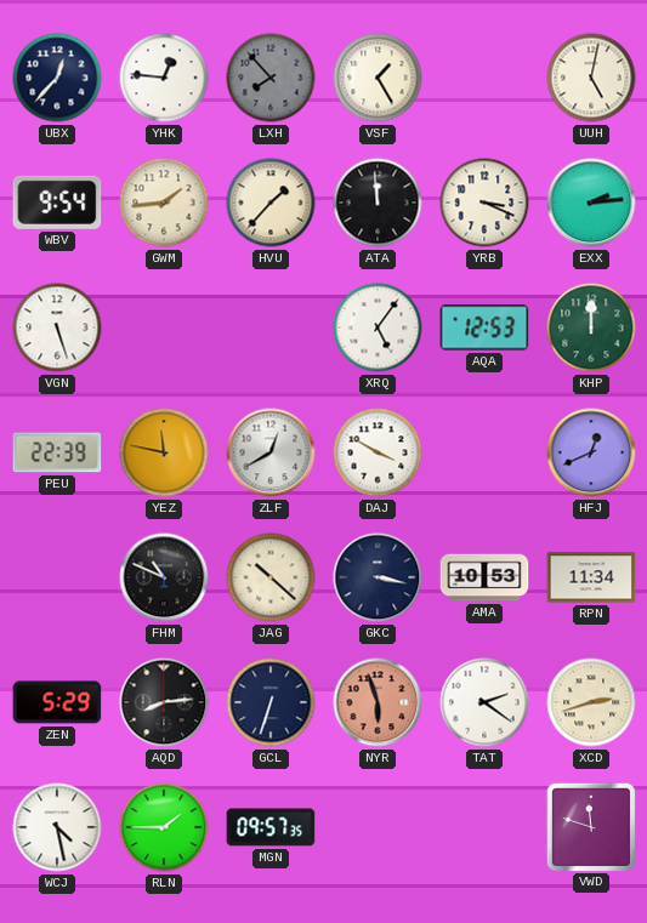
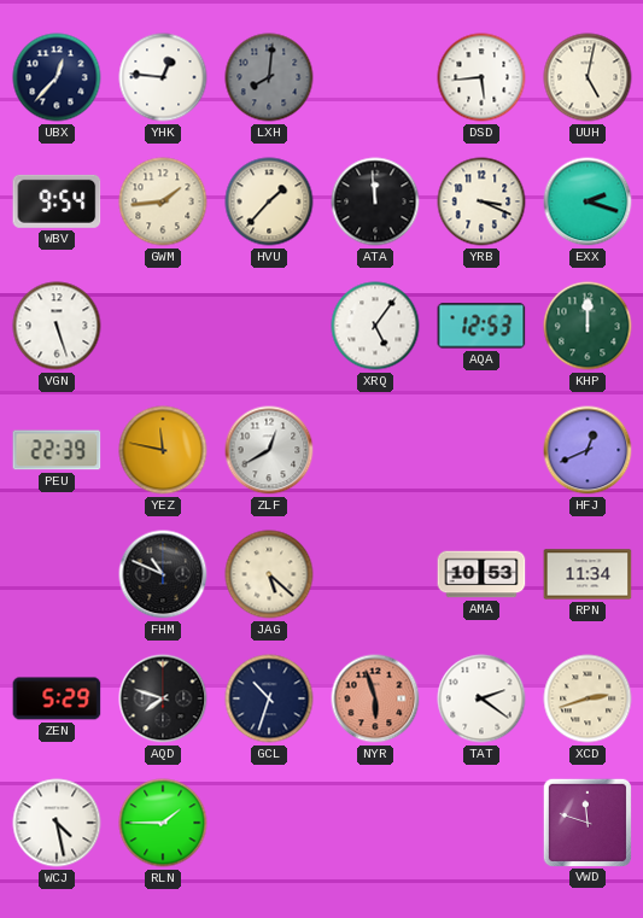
LXH: 7:53 -> 8:01
VSF: 1:25 -> none
DSD: none -> 5:44
EXX: 2:14 -> 2:18
DAJ: 3:50 -> none
JAG: 10:22 -> 5:22
GKC: 3:17 -> none
AQD: 8:14 -> 7:48
GCL: 6:33 -> 10:33
MGN: 09:57 -> none
